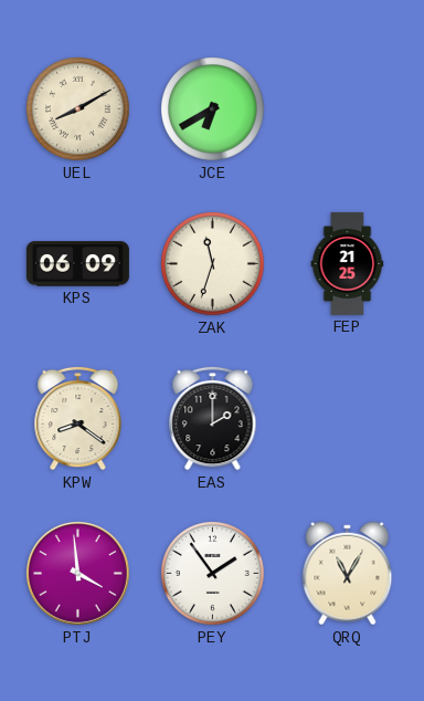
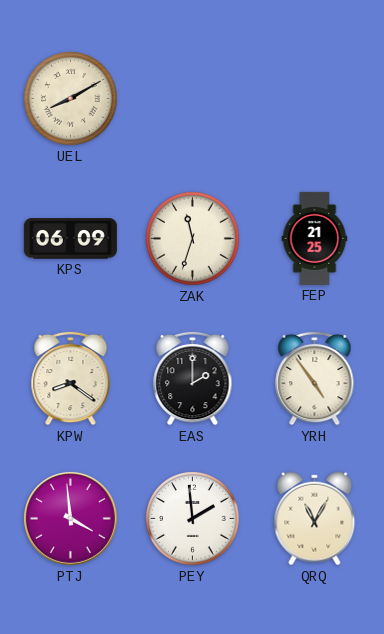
JCE: 6:40 -> none
YRH: none -> 4:54
PEY: 1:54 -> 1:59
